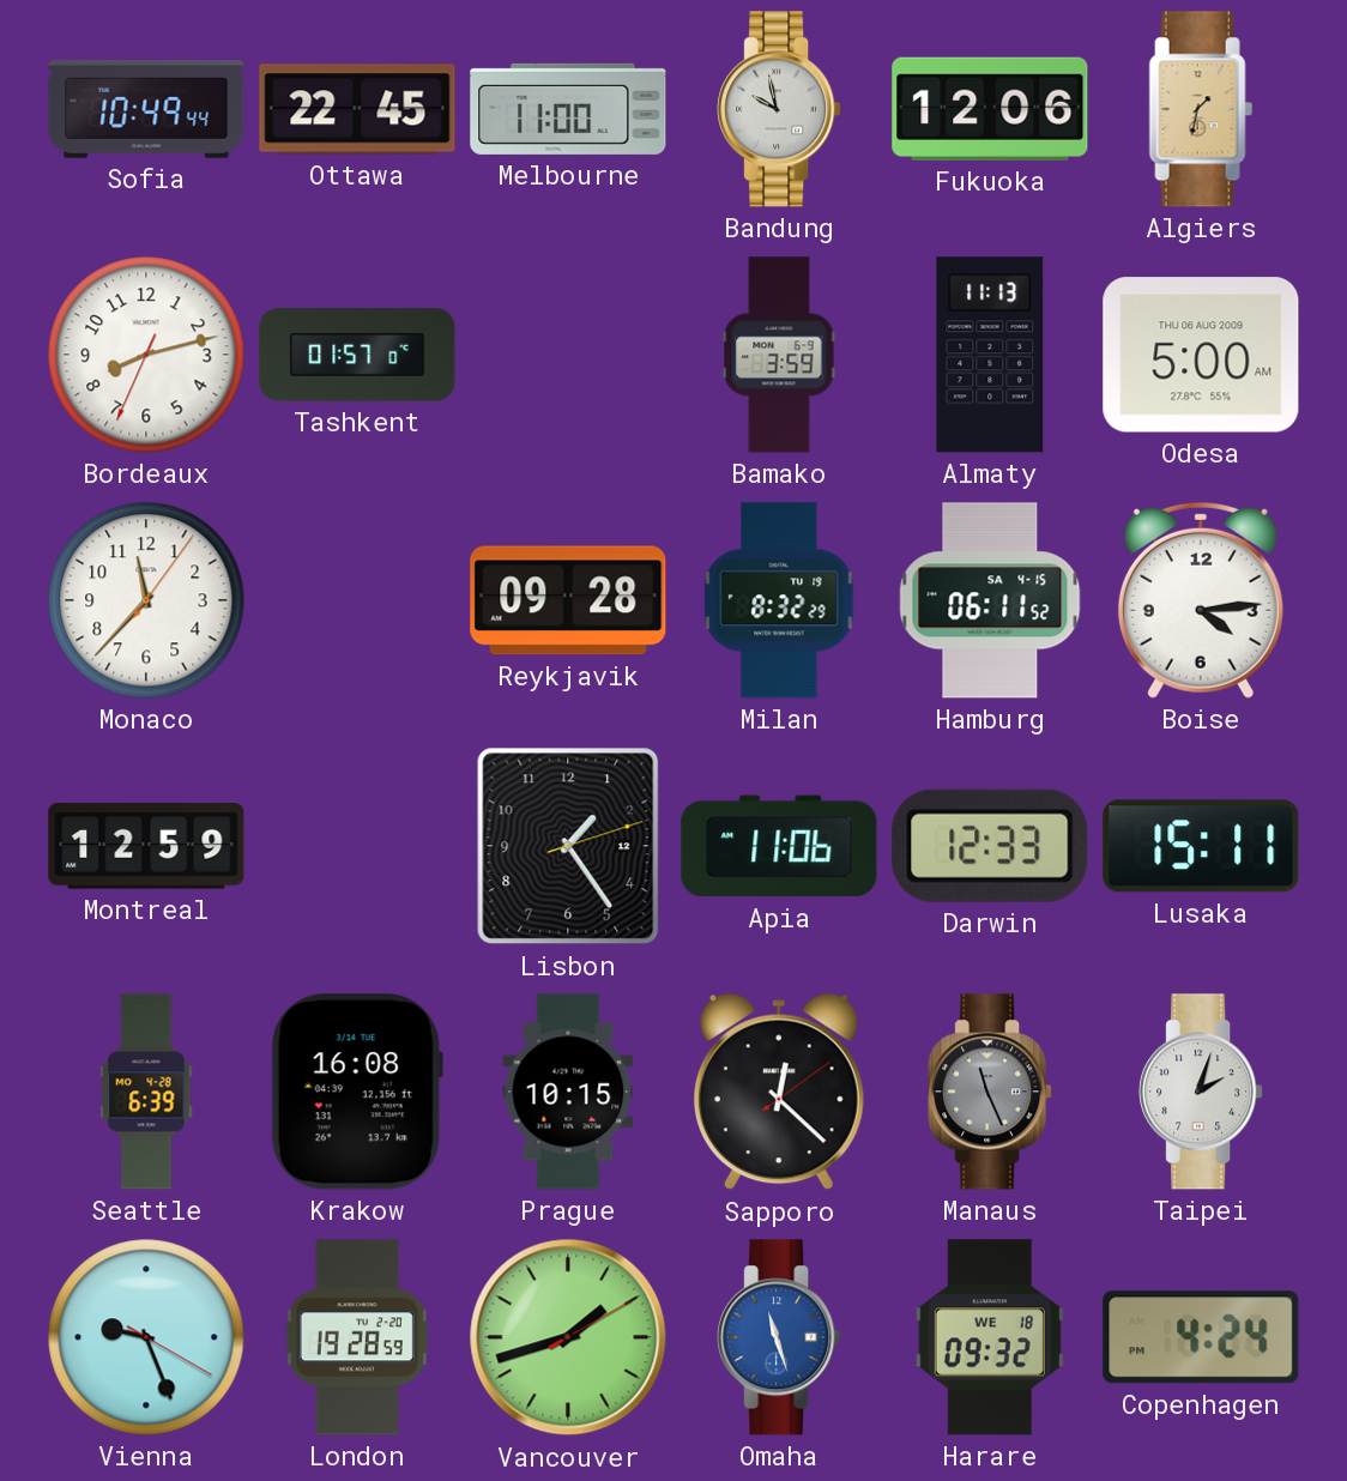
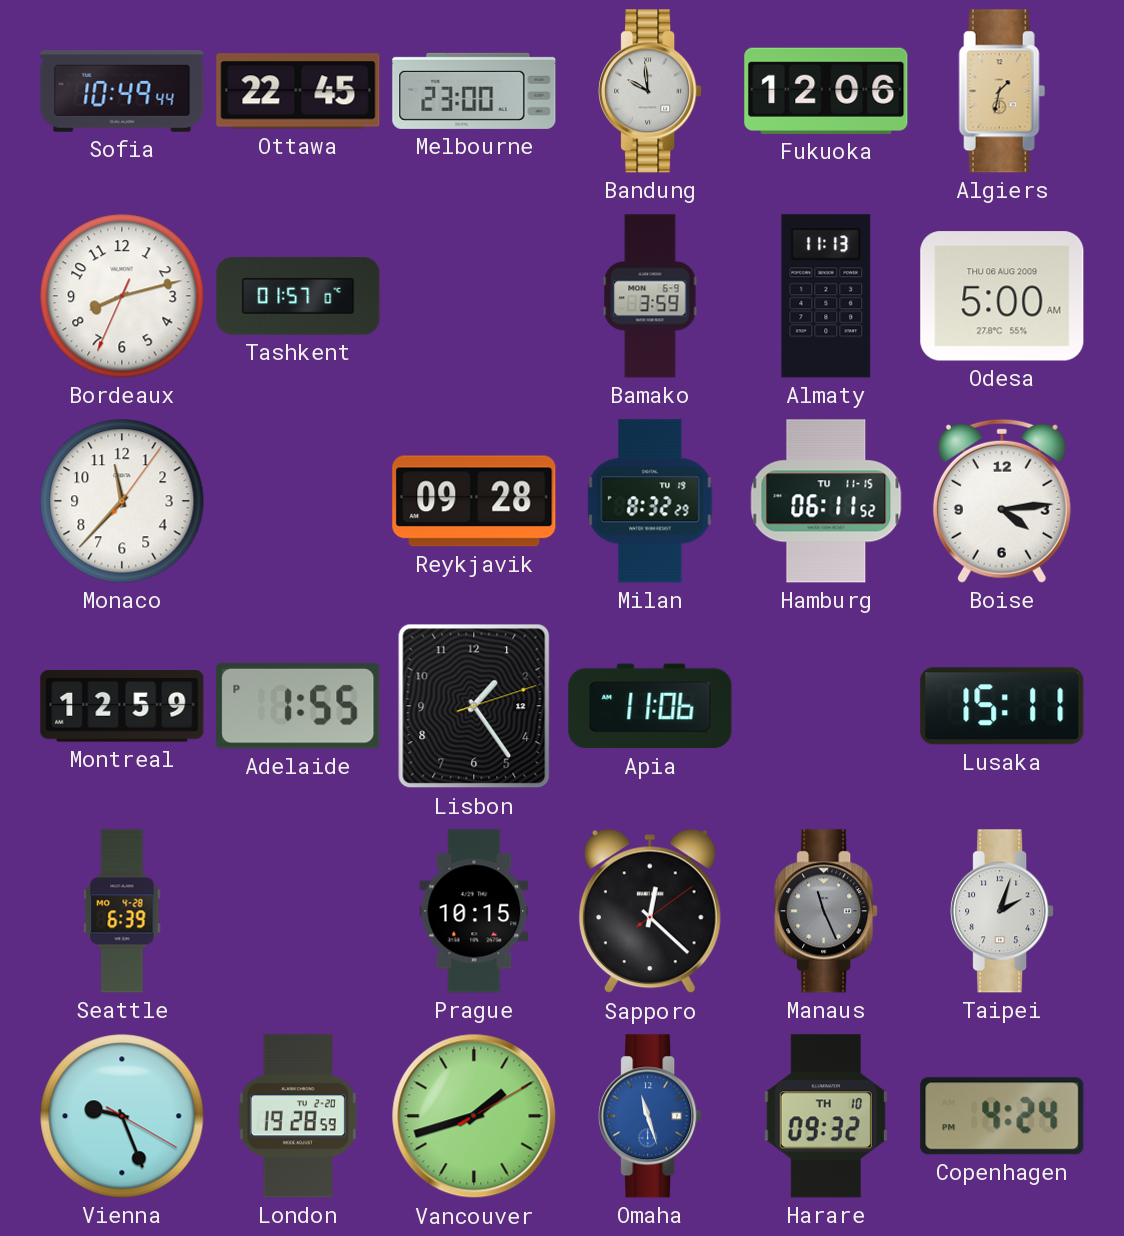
Melbourne: 11:00 -> 23:00
Bandung: 9:58 -> 9:59
Hamburg date: SA 4-15 -> TU 11-15
Adelaide: none -> 1:55
Darwin: 12:33 -> none
Krakow: 16:08 -> none
Harare date: WE 18 -> TH 10
